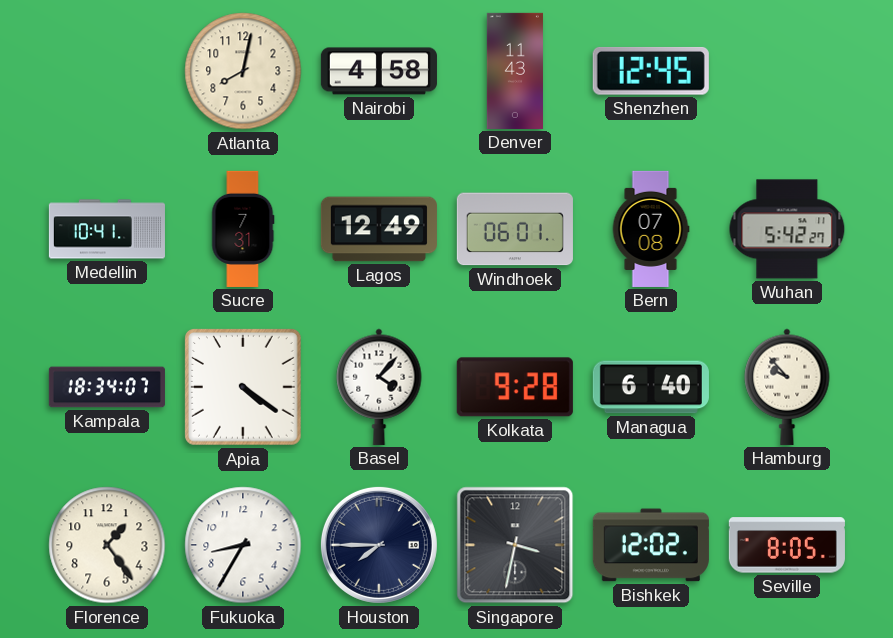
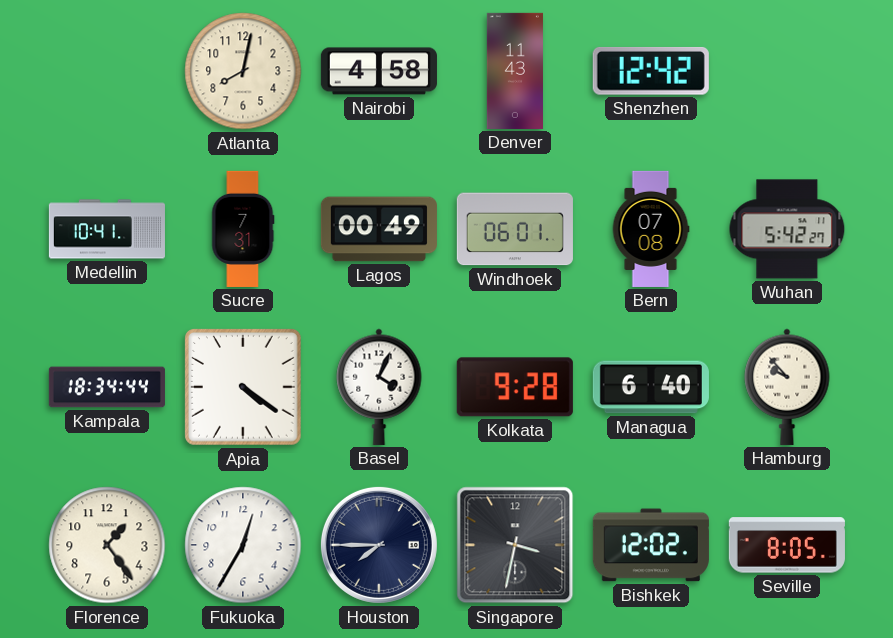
Shenzhen: 12:45 -> 12:42
Lagos: 12:49 -> 00:49
Kampala: 18:34:07 -> 18:34:44
Basel: 4:07 -> 4:04
Fukuoka: 8:35 -> 12:35
